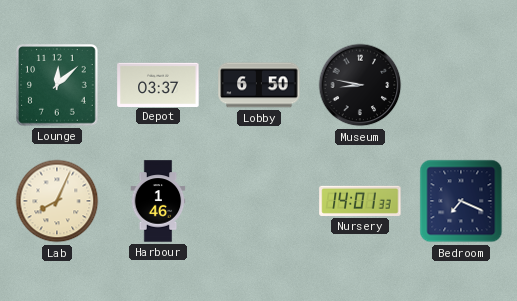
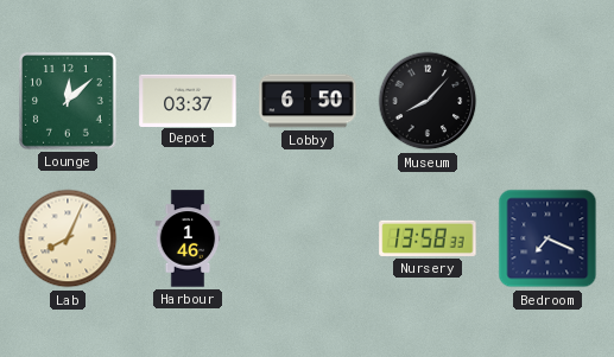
Museum: 8:47 -> 8:07
Nursery: 14:01 -> 13:58
